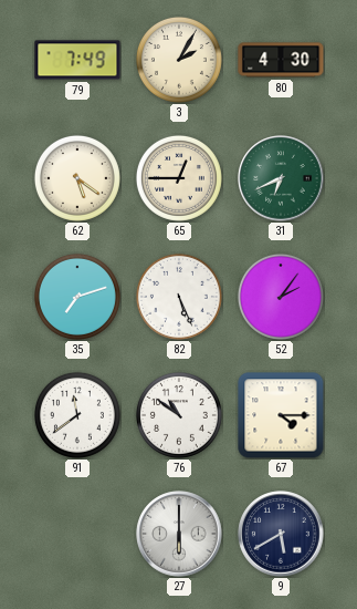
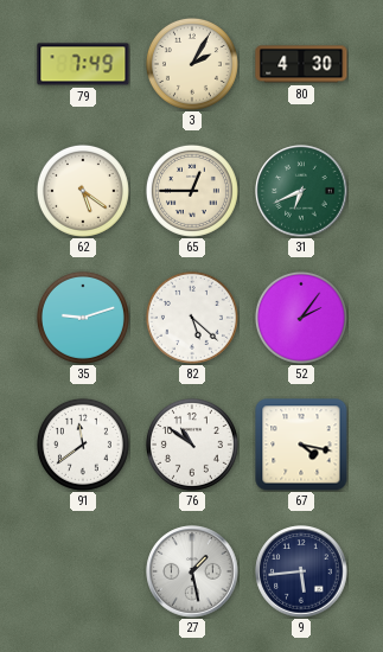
35: 7:12 -> 9:12
82: 5:26 -> 5:22
67: 4:15 -> 4:17
27: 6:00 -> 1:28
9: 5:40 -> 5:44
